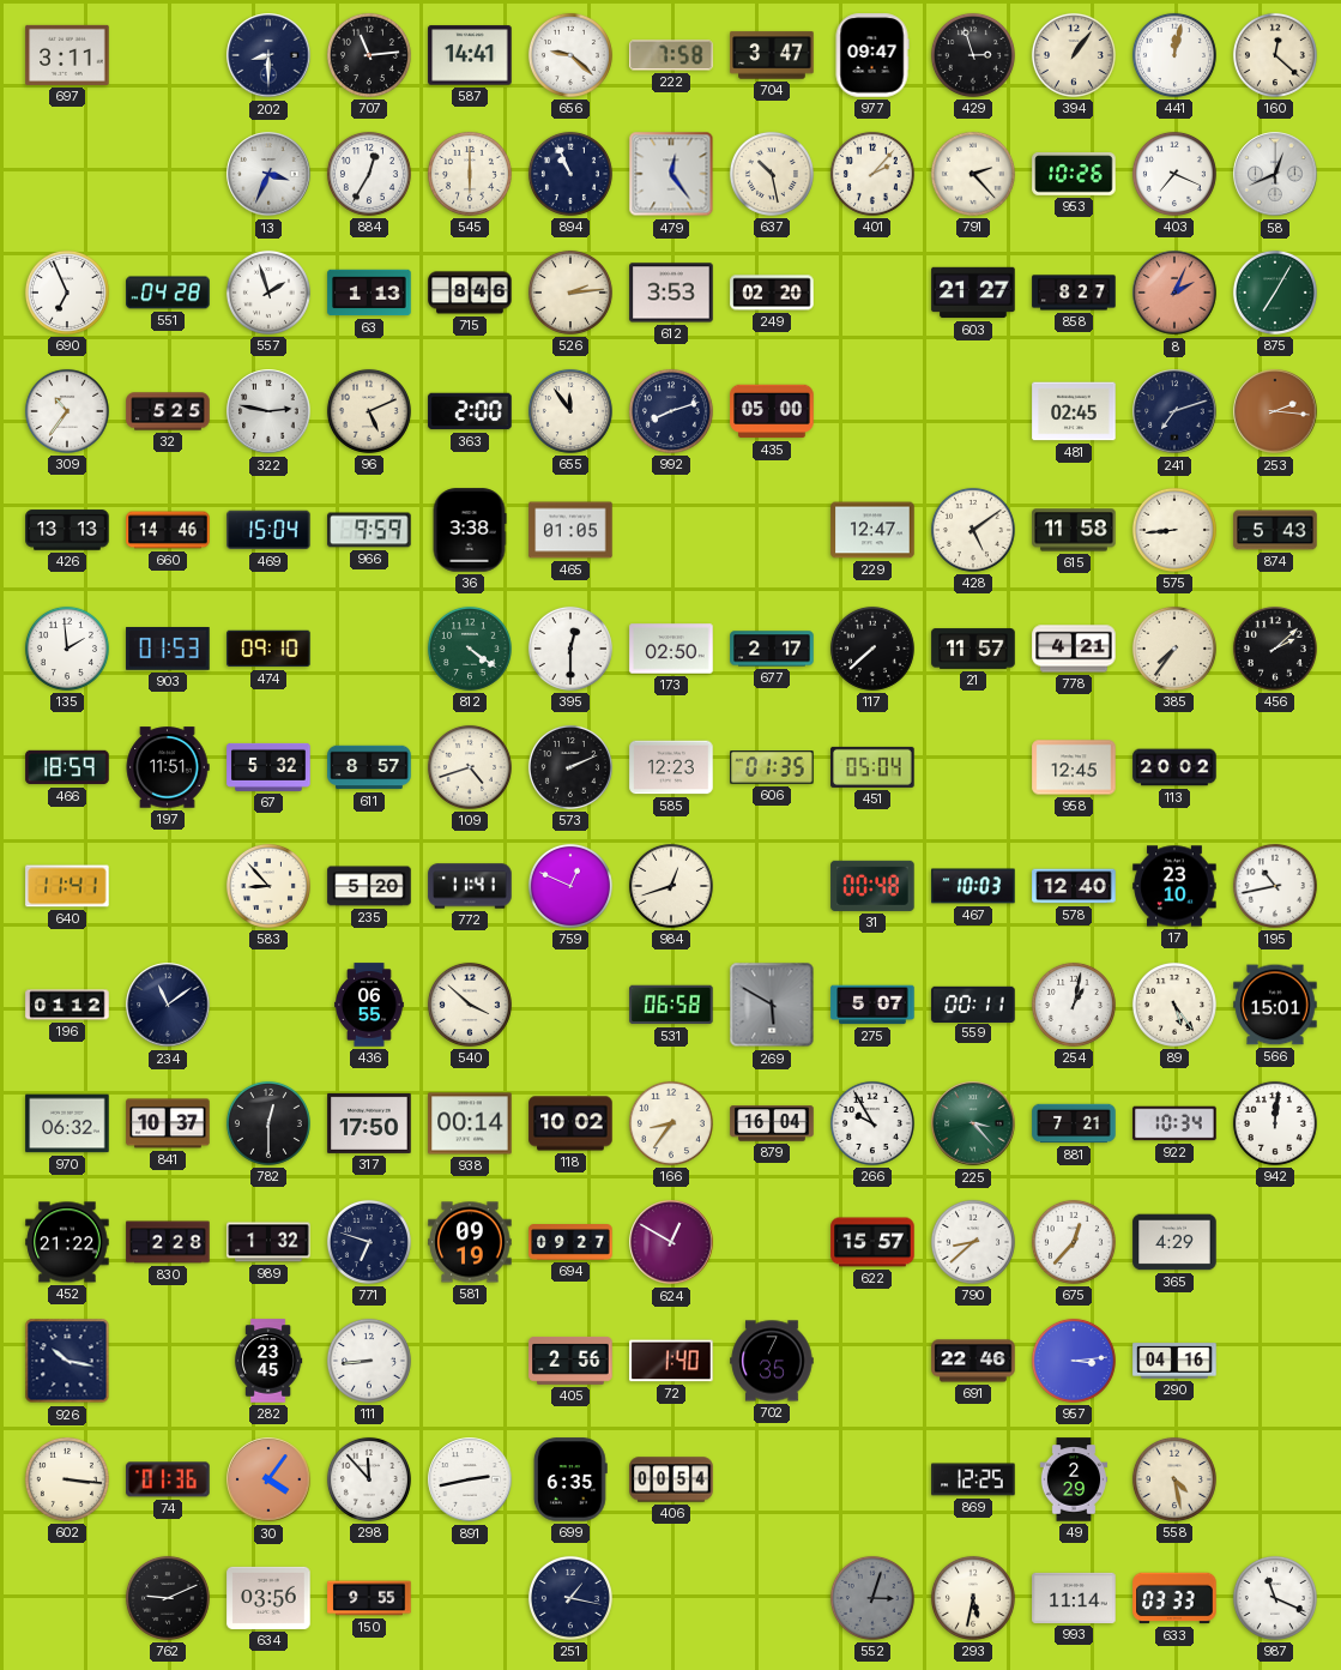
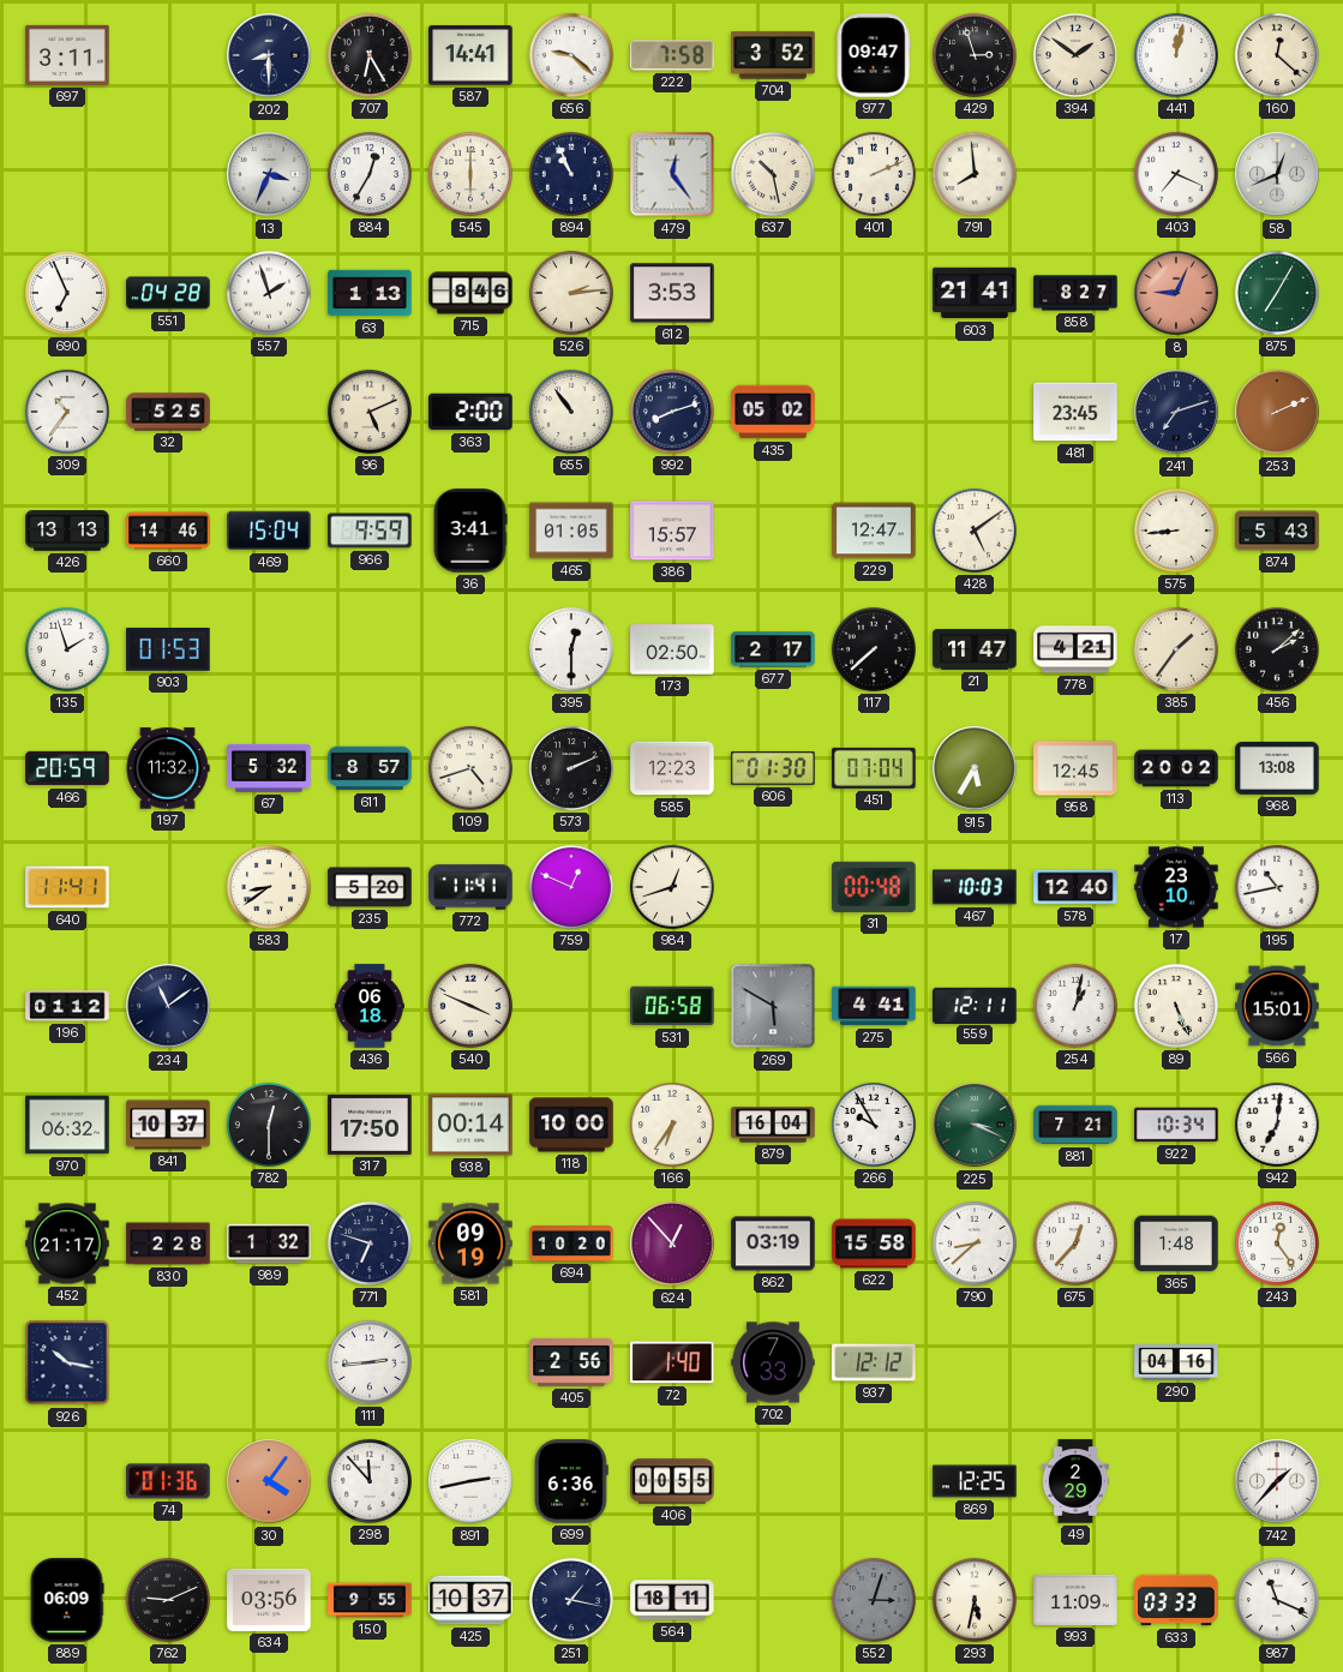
707: 11:14 -> 6:25
704: 3:47 -> 3:52
394: 1:06 -> 1:51
401: 2:07 -> 2:11
791: 2:23 -> 7:59
953: 10:26 -> none
249: 02:20 -> none
603: 21:27 -> 21:41
8: 2:04 -> 9:04
322: 2:47 -> none
655: 11:54 -> 10:54
435: 05:00 -> 05:02
481: 02:45 -> 23:45
253: 2:16 -> 2:11
36: 3:38 -> 3:41
386: none -> 15:57
615: 11:58 -> none
135: 1:59 -> 1:57
474: 09:10 -> none
812: 4:21 -> none
21: 11:57 -> 11:47
385: 7:36 -> 1:36
466: 18:59 -> 20:59
197: 11:51 -> 11:32
606: 01:35 -> 01:30
451: 05:04 -> 07:04
915: none -> 5:35
968: none -> 13:08
583: 8:53 -> 8:39
436: 06:55 -> 06:18
540: 3:52 -> 3:49
275: 5:07 -> 4:41
559: 00:11 -> 12:11
89: 5:24 -> 5:26
118: 10:02 -> 10:00
166: 8:36 -> 6:36
225: 3:23 -> 3:19
942: 12:01 -> 7:01
452: 21:22 -> 21:17
694: 09:27 -> 10:20
624: 12:50 -> 12:53
862: none -> 03:19
622: 15:57 -> 15:58
365: 4:29 -> 1:48
243: none -> 12:24
282: 23:45 -> none
111: 8:44 -> 2:44
702: 7:35 -> 7:33
937: none -> 12:12
691: 22:46 -> none
957: 3:14 -> none
602: 3:16 -> none
699: 6:35 -> 6:36
406: 00:54 -> 00:55
558: 4:28 -> none
742: none -> 1:37
889: none -> 06:09
425: none -> 10:37
564: none -> 18:11
993: 11:14 -> 11:09
